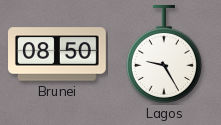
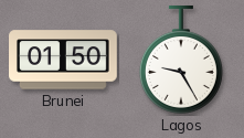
Brunei: 08:50 -> 01:50
